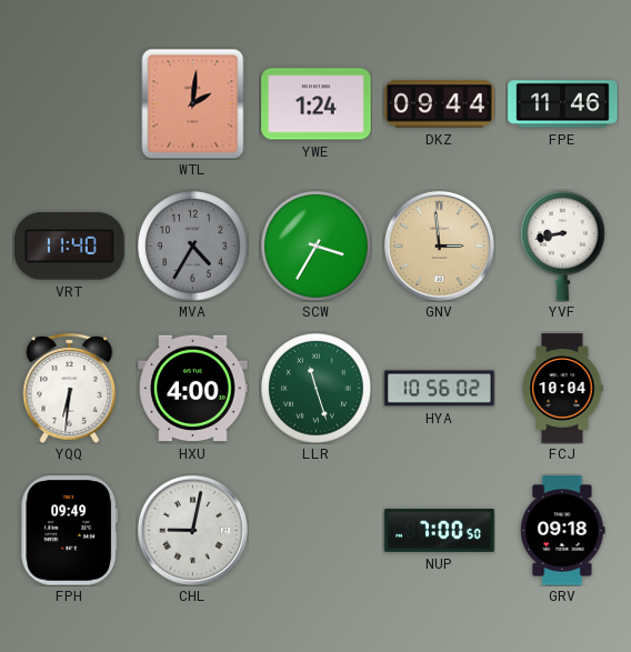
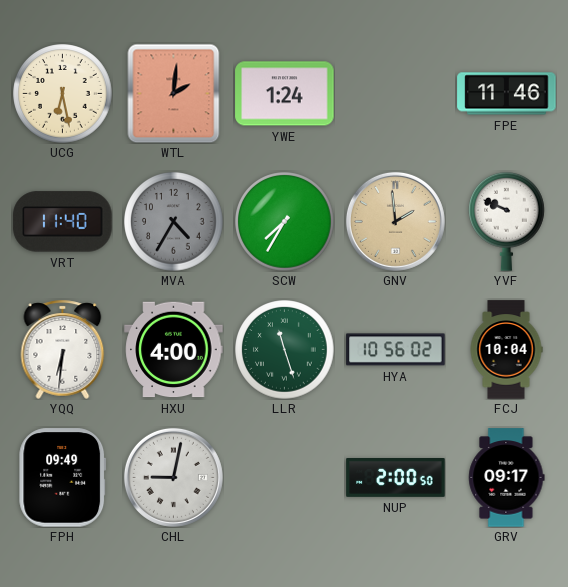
UCG: none -> 6:28
DKZ: 09:44 -> none
SCW: 3:35 -> 7:35
GNV: 2:59 -> 1:59
YVF: 8:43 -> 9:49
NUP: 7:00 -> 2:00
GRV: 09:18 -> 09:17
